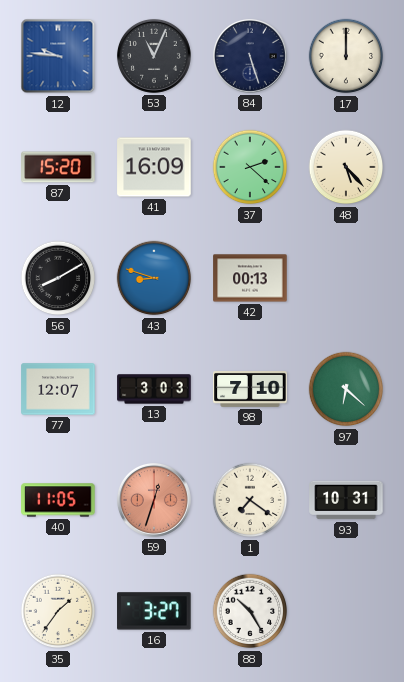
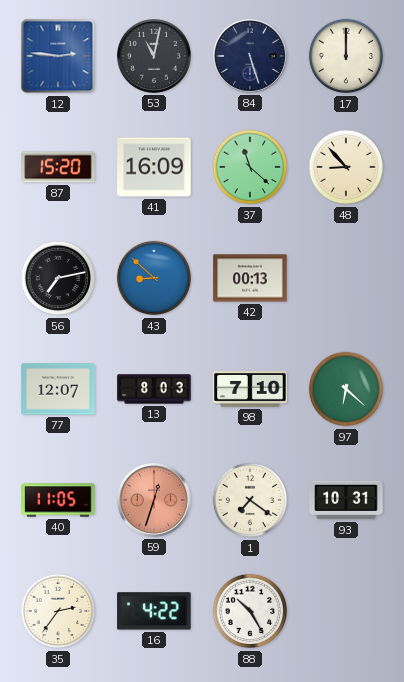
12: 9:46 -> 2:46
53: 11:04 -> 11:02
37: 2:22 -> 11:22
48: 5:23 -> 8:53
56: 8:10 -> 7:13
43: 8:48 -> 8:52
13: 3:03 -> 8:03
35: 1:36 -> 2:36
16: 3:27 -> 4:22
